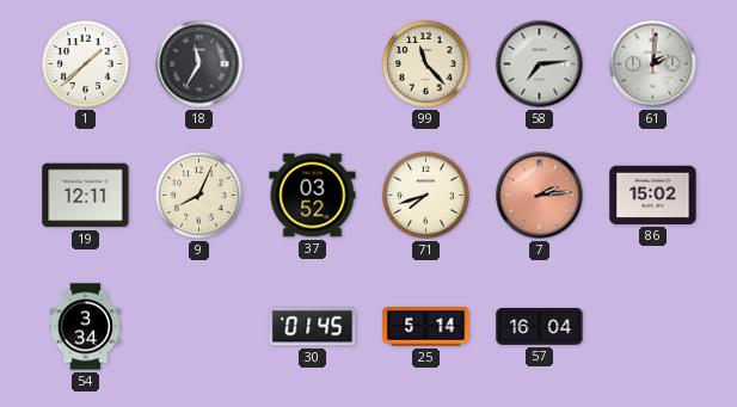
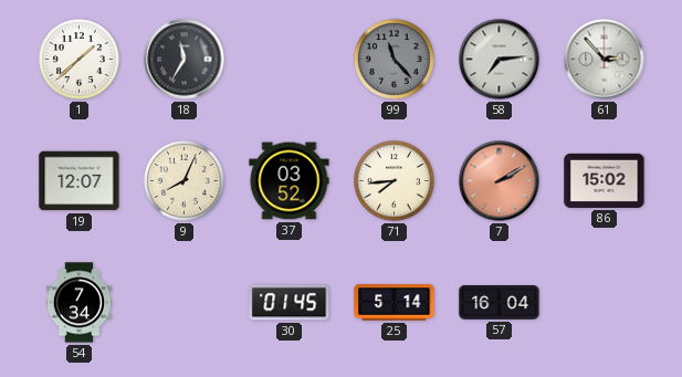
99 dial: cream -> grey
61: 2:01 -> 2:53
19: 12:11 -> 12:07
71: 7:42 -> 7:44
7: 2:14 -> 2:10
54: 3:34 -> 7:34
